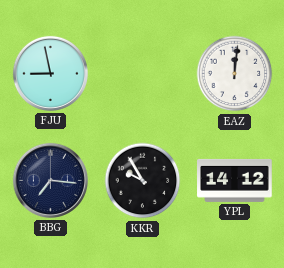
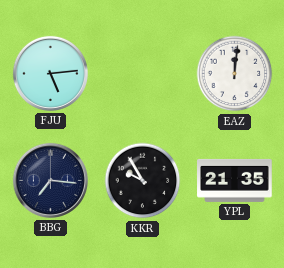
FJU: 8:58 -> 5:14
YPL: 14:12 -> 21:35
